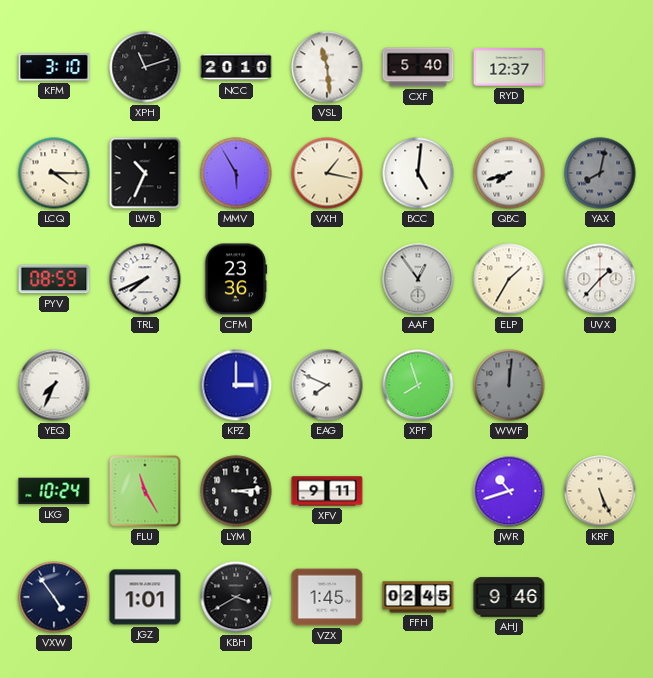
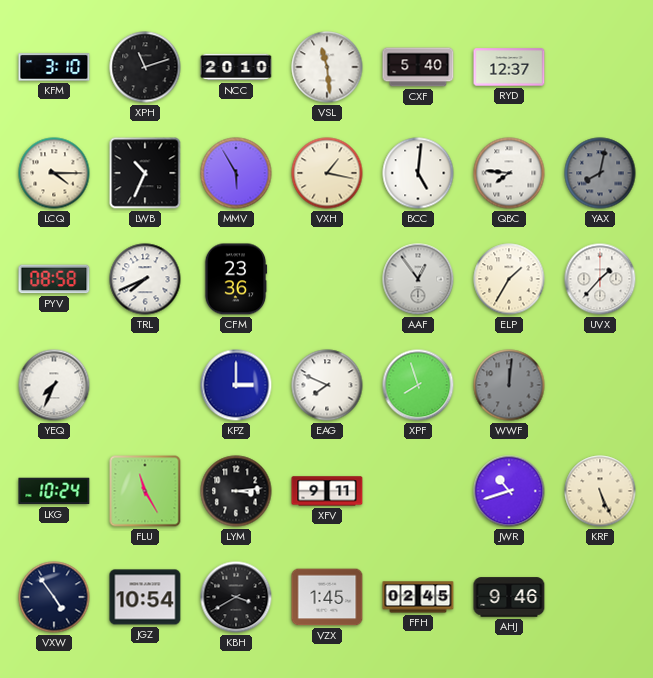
QBC: 7:42 -> 7:46
PYV: 08:59 -> 08:58
JGZ: 1:01 -> 10:54
